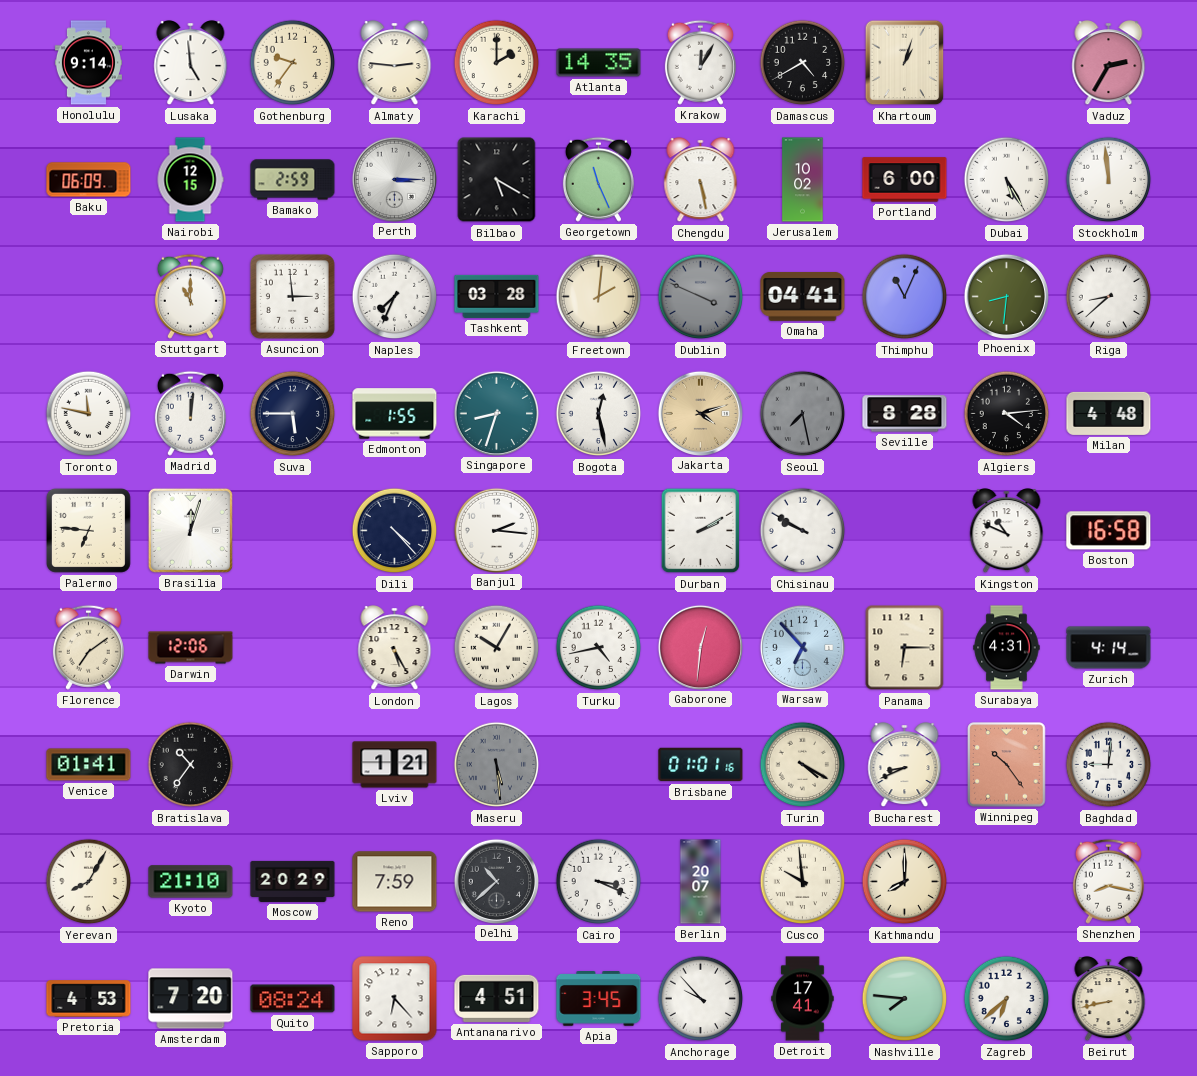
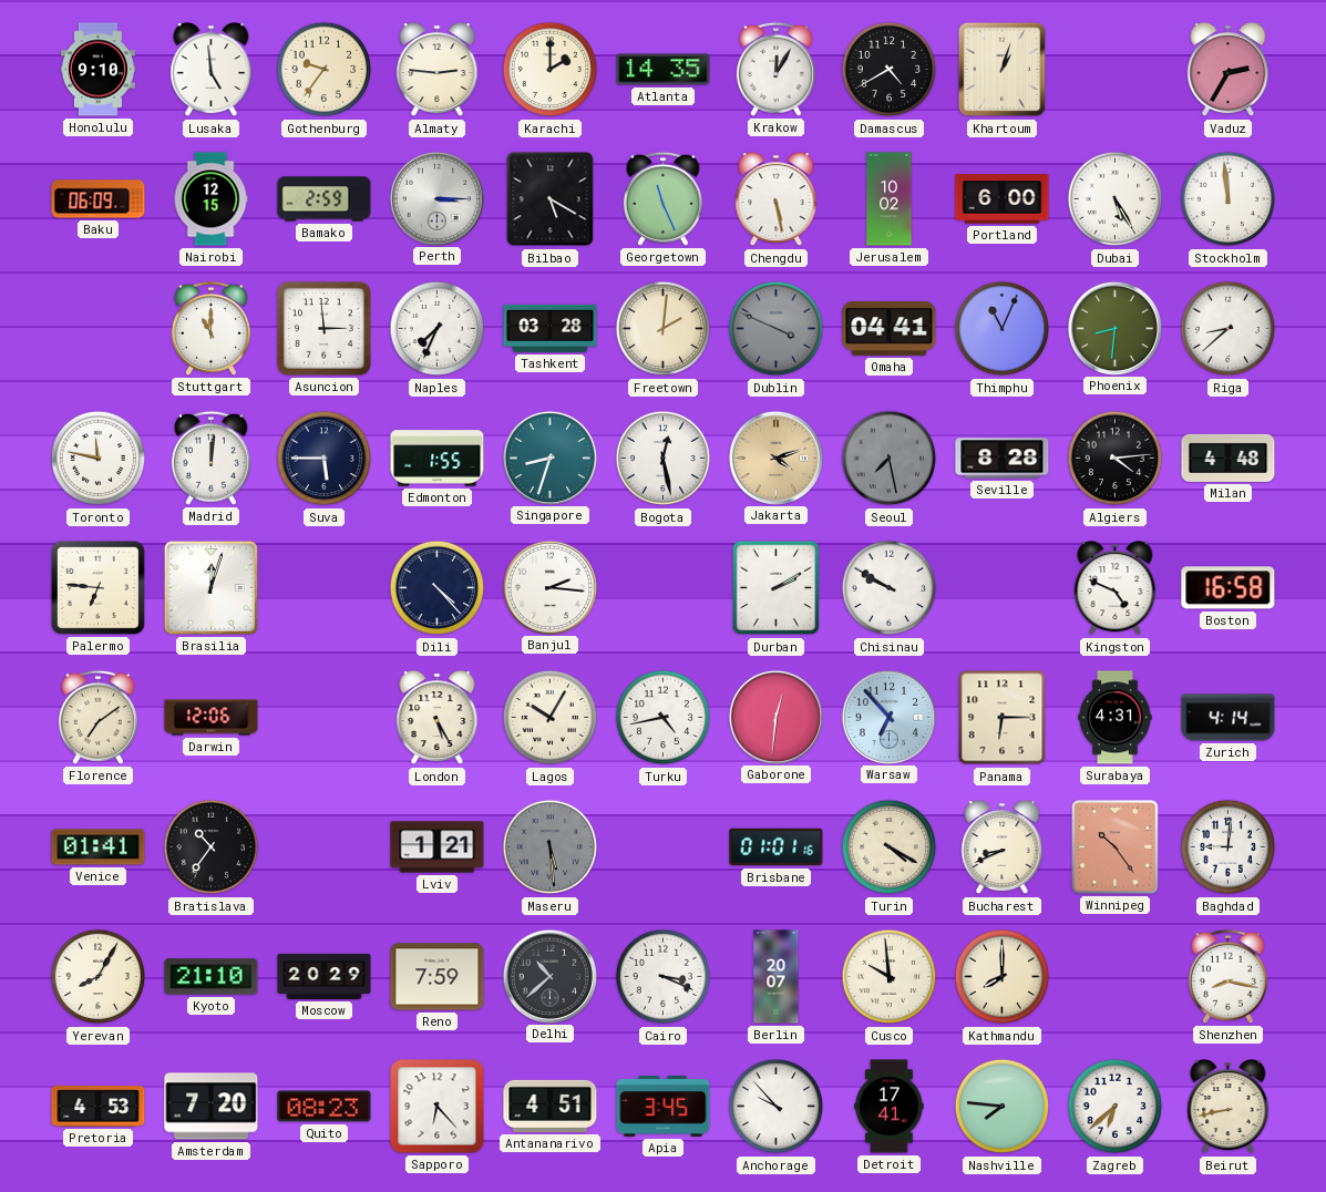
Honolulu: 9:14 -> 9:10
Kingston: 10:49 -> 4:49
Quito: 08:24 -> 08:23
